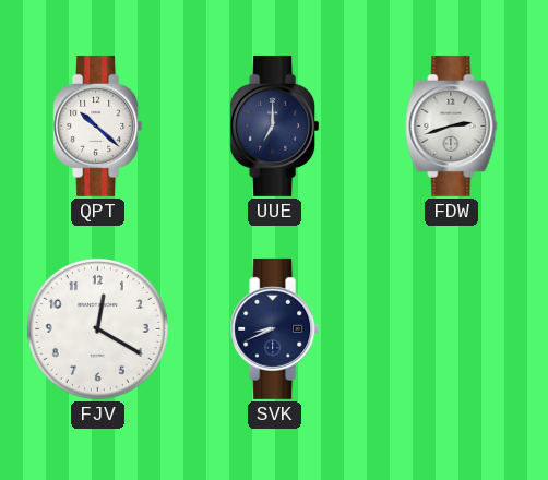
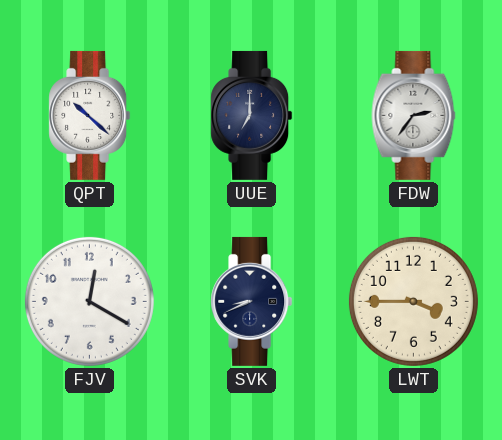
FDW: 2:42 -> 2:36
LWT: none -> 3:45
